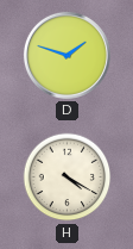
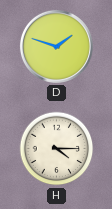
H: 4:20 -> 4:15
